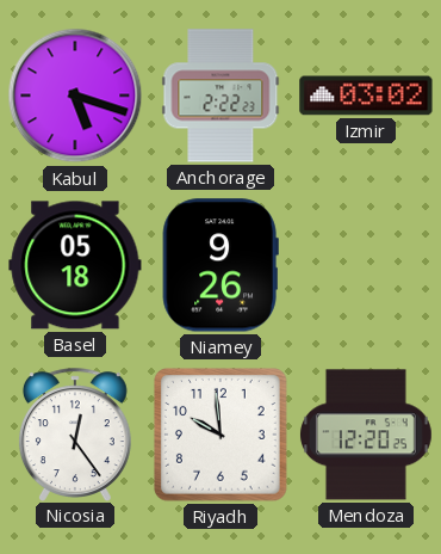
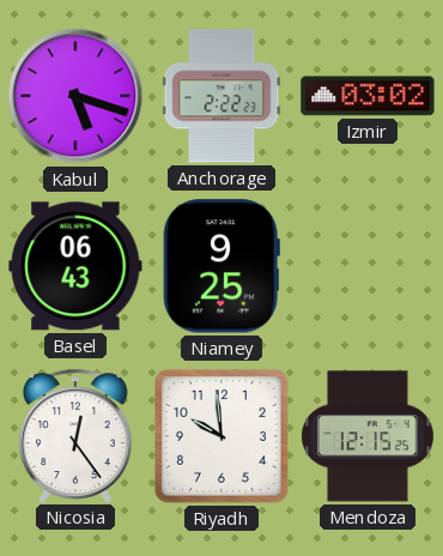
Basel: 05:18 -> 06:43
Niamey: 9:26 -> 9:25
Mendoza: 12:20 -> 12:15
